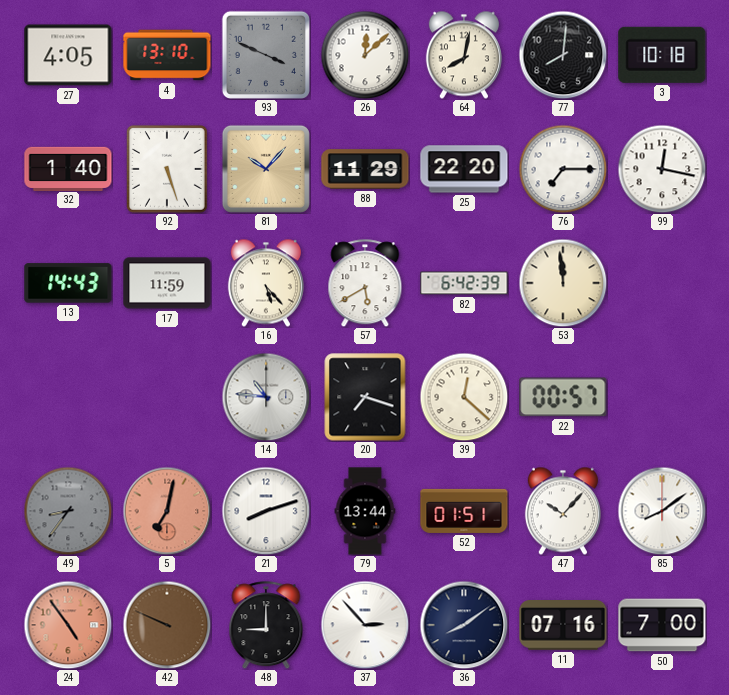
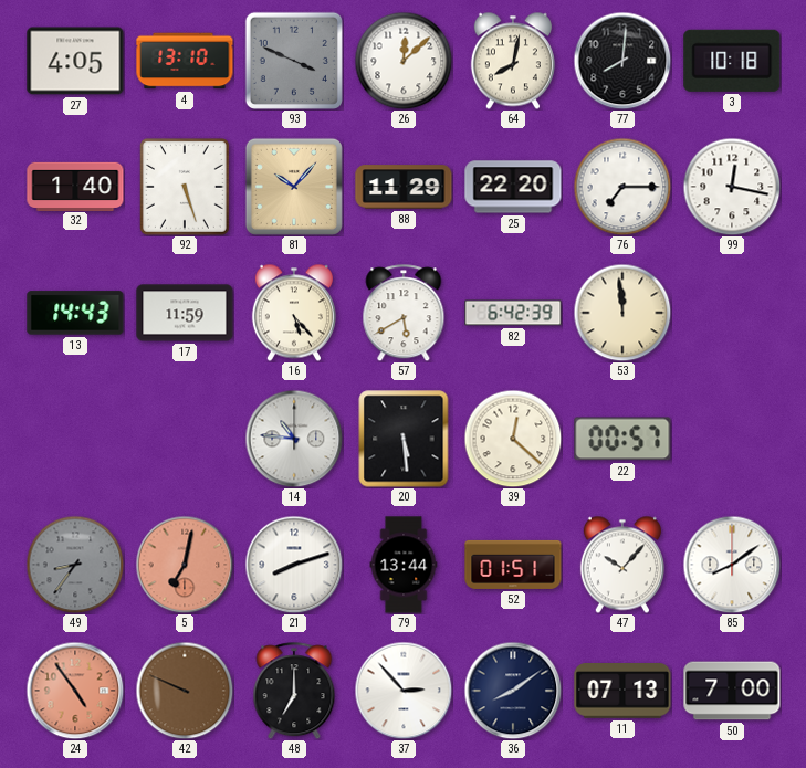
20: 7:18 -> 5:29
48: 9:00 -> 7:00
11: 07:16 -> 07:13
